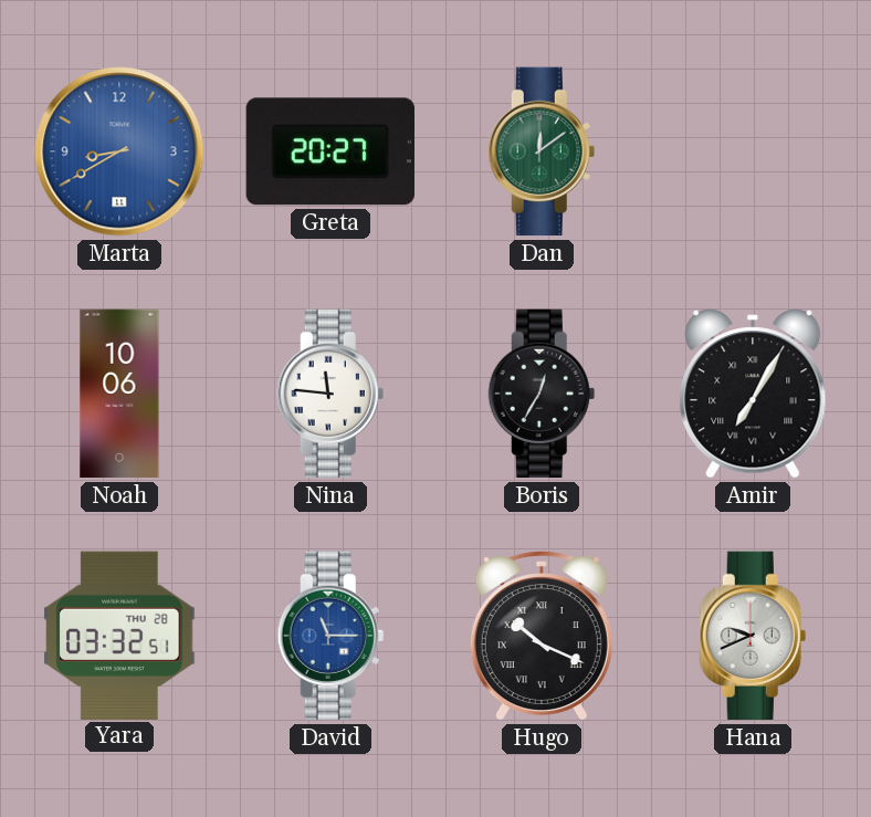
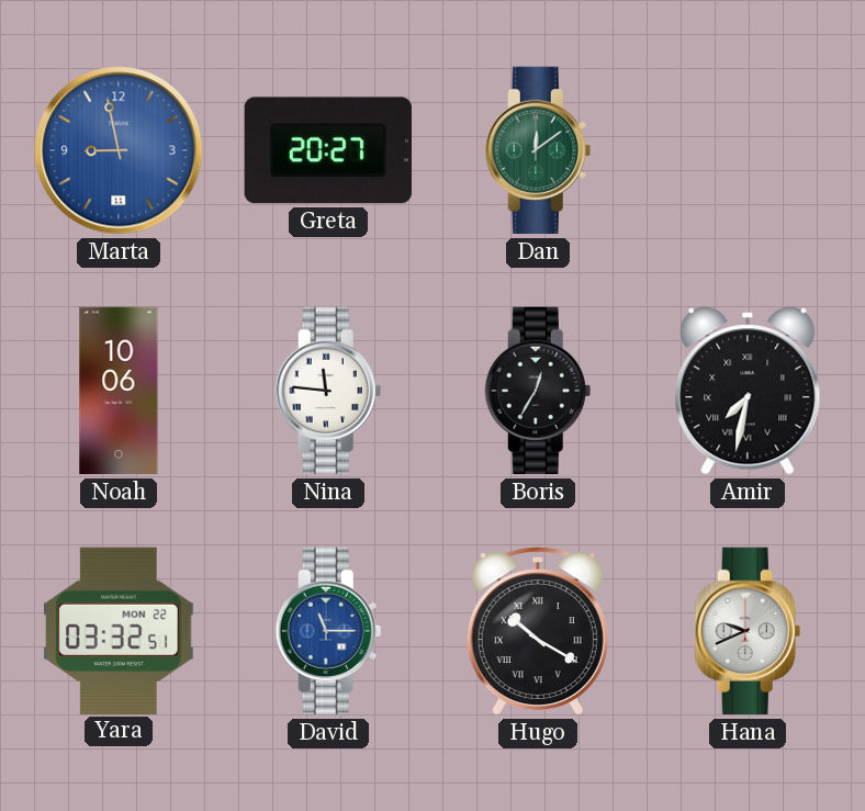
Marta: 8:40 -> 8:58
Amir: 7:05 -> 7:32
Yara date: THU 28 -> MON 22
Hugo: 10:19 -> 10:20
